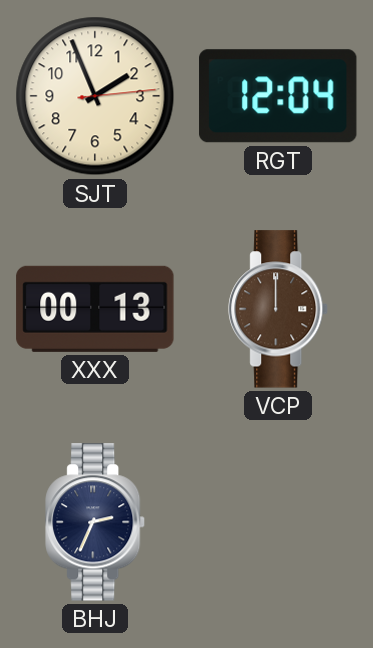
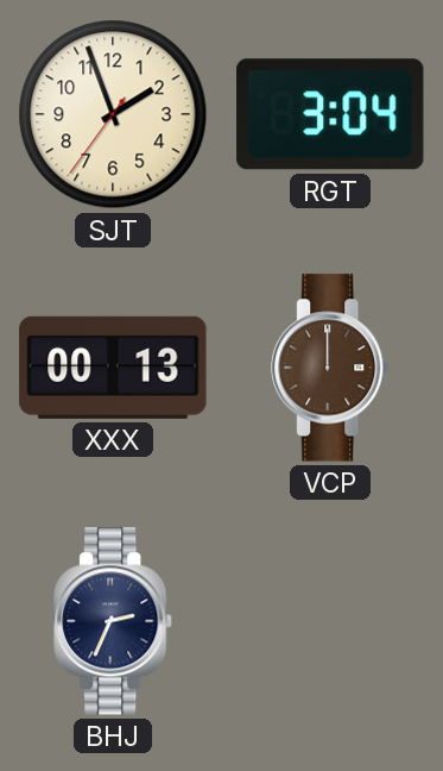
SJT: 1:56:14 -> 1:56:36
RGT: 12:04 -> 3:04
